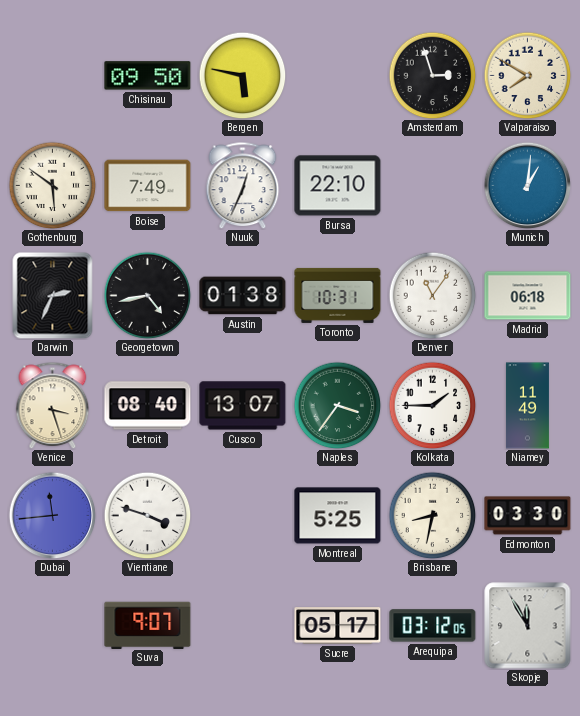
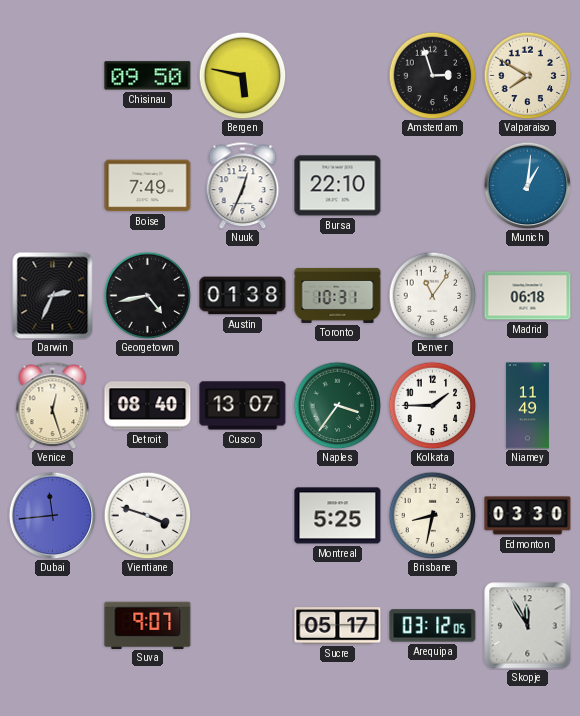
Gothenburg: 5:51 -> none
Venice: 3:27 -> 12:27
